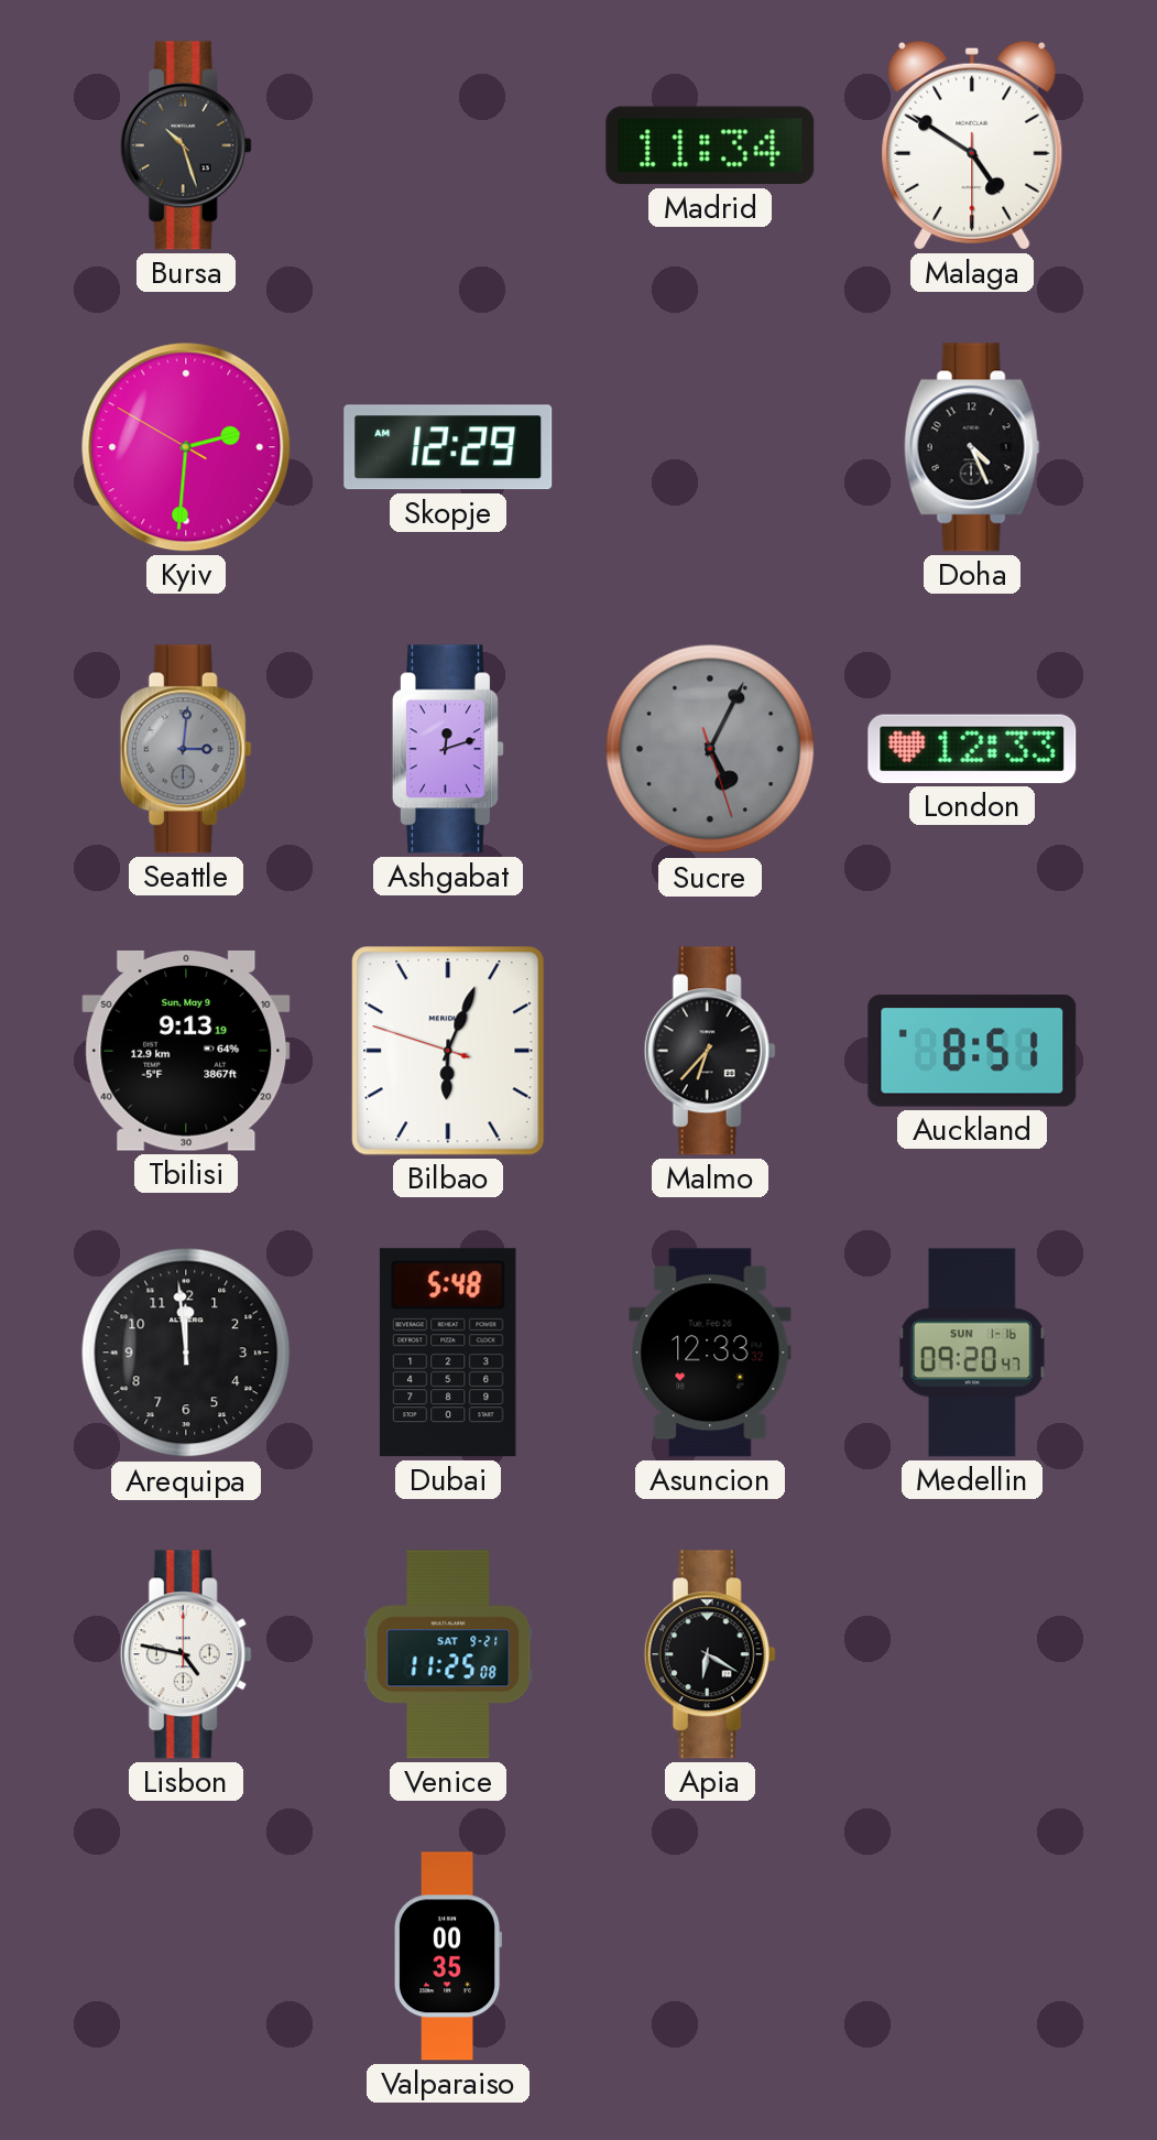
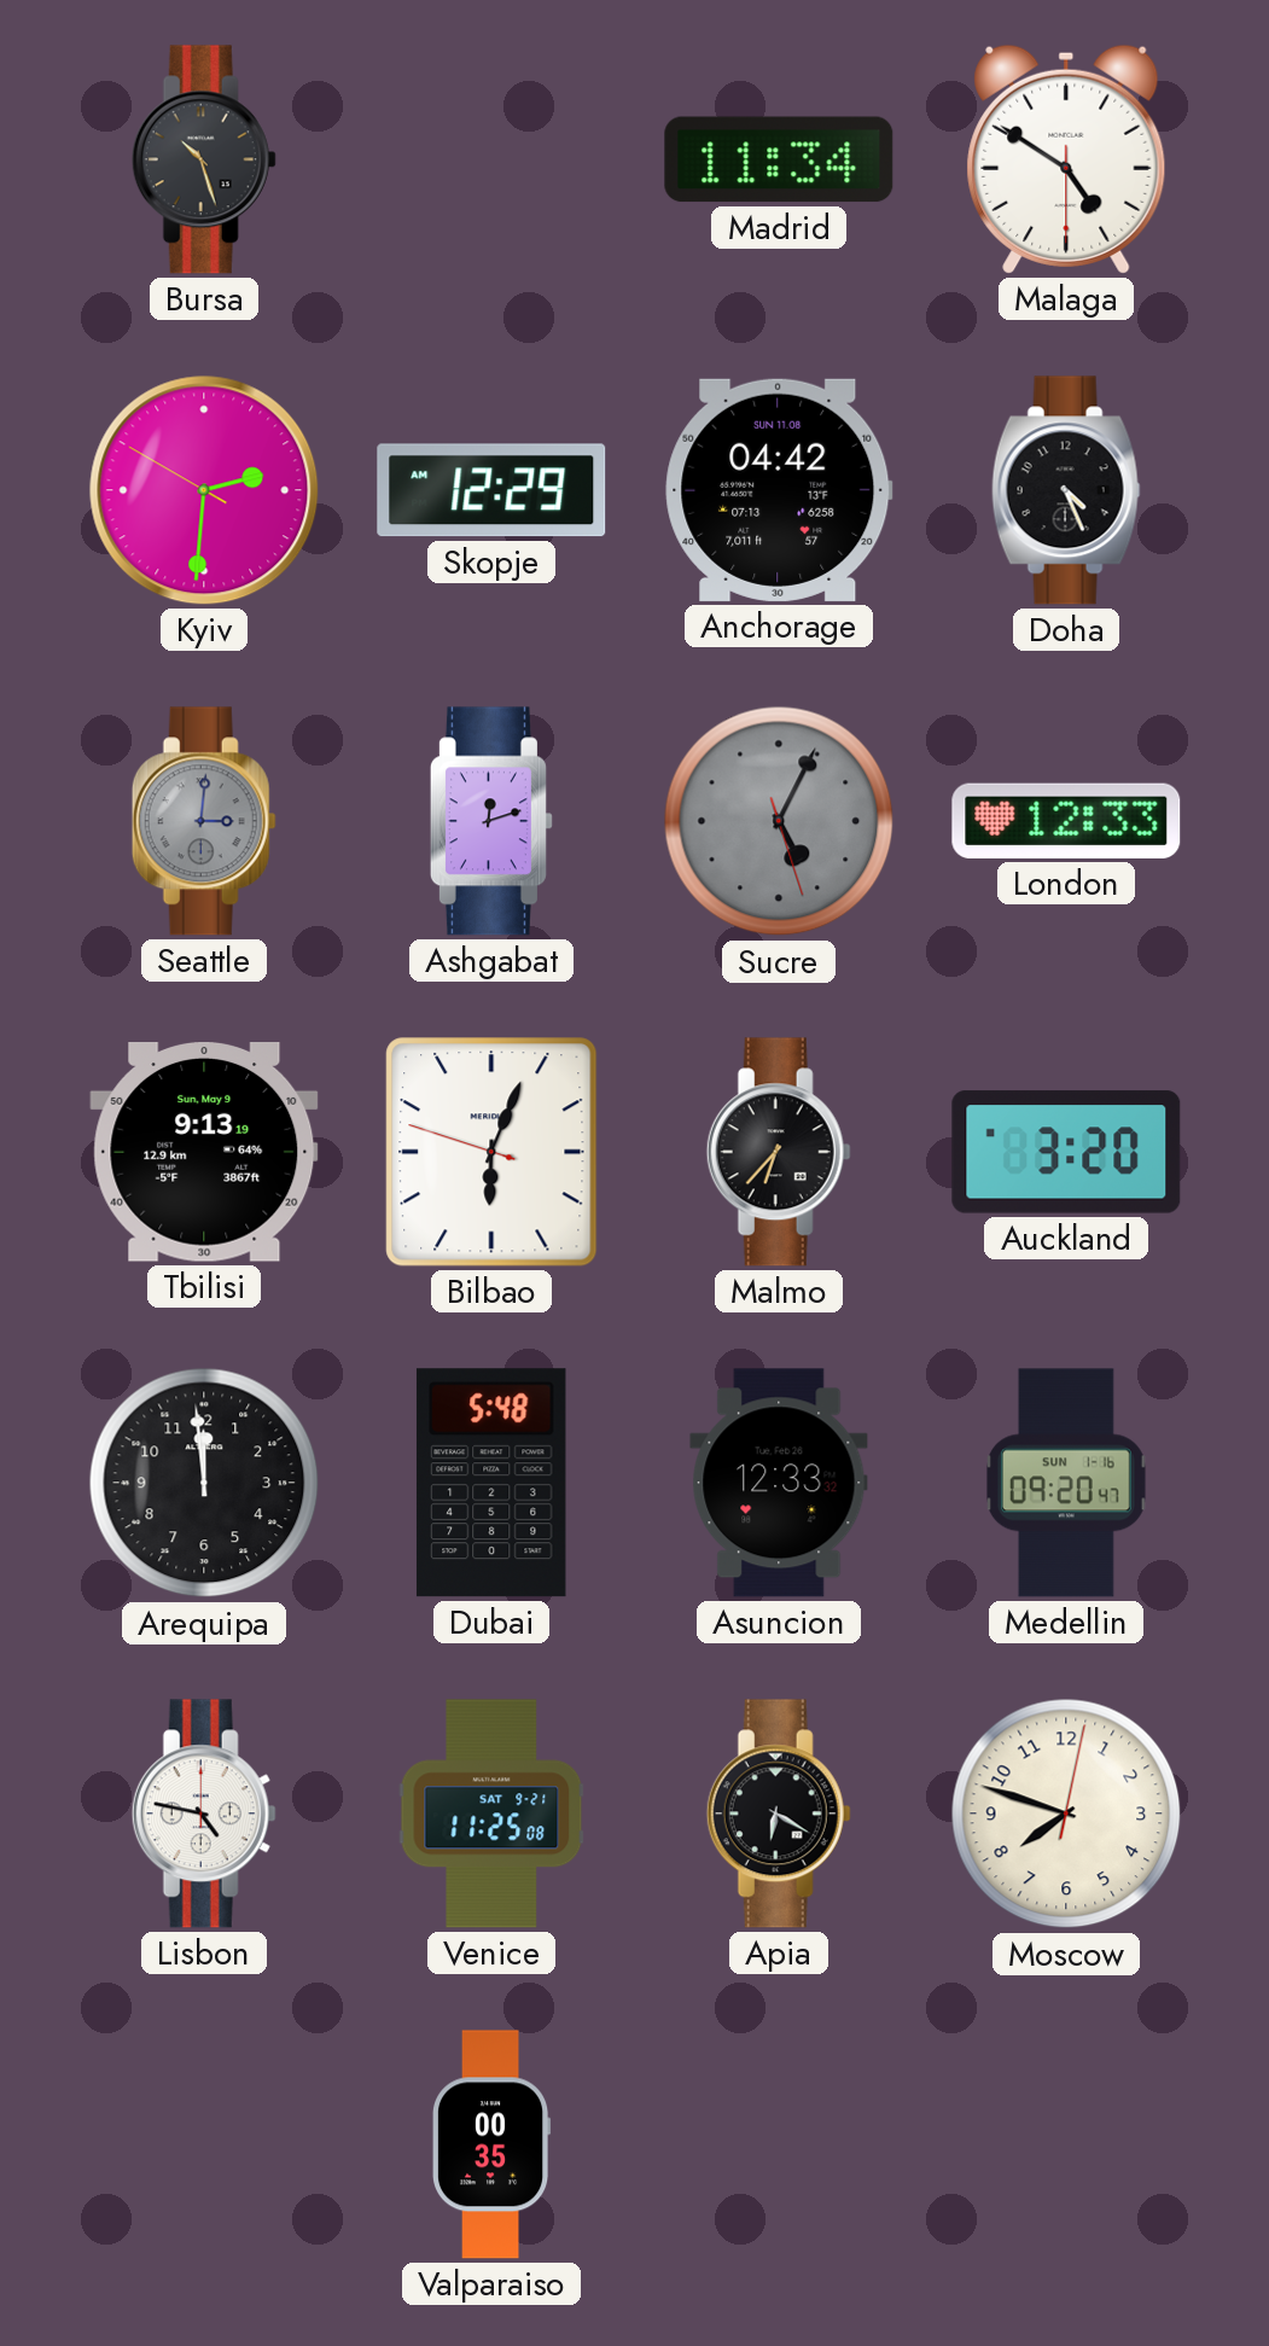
Anchorage: none -> 04:42
Auckland: 8:51 -> 3:20
Moscow: none -> 7:48
